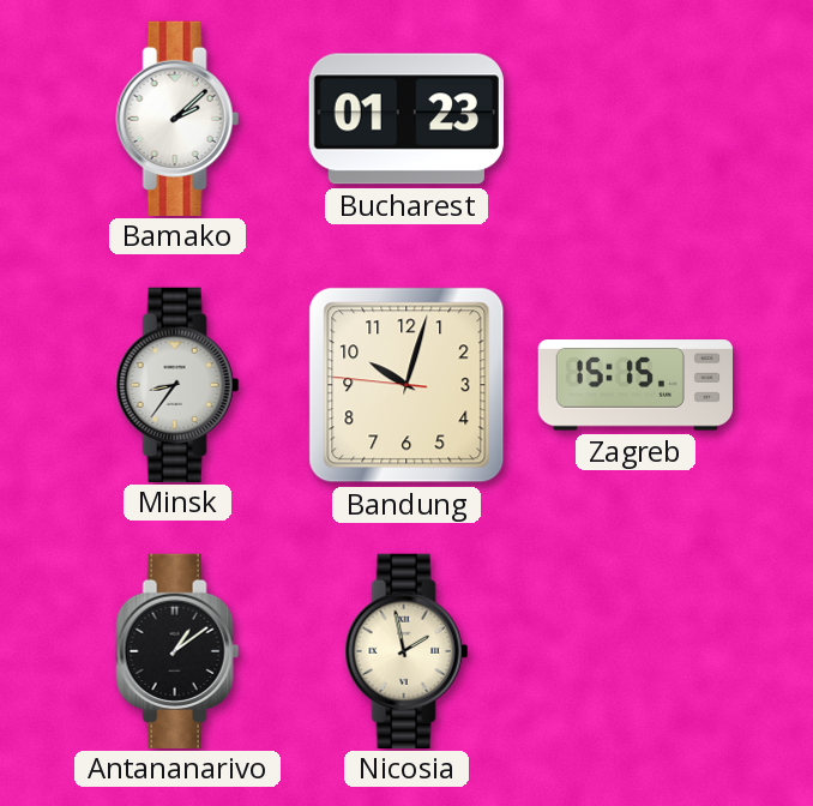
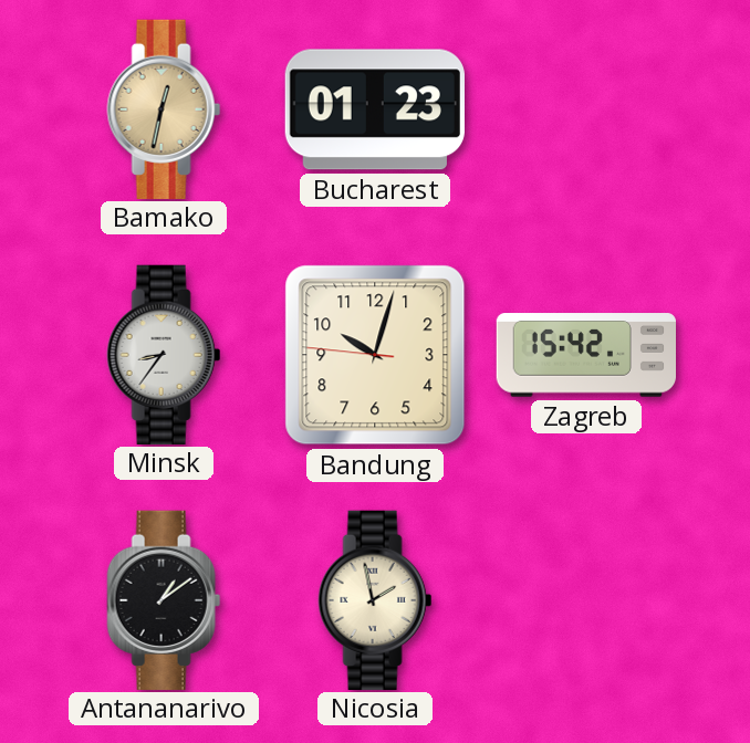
Bamako: 2:08 -> 12:32
Bamako dial: white -> champagne
Zagreb: 15:15 -> 15:42
